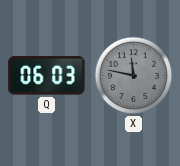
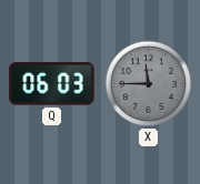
X: 11:47 -> 11:45
